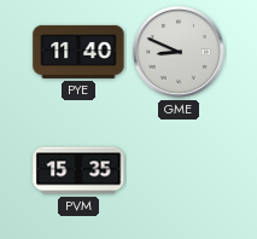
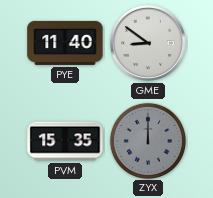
GME: 8:49 -> 8:51
ZYX: none -> 12:00
